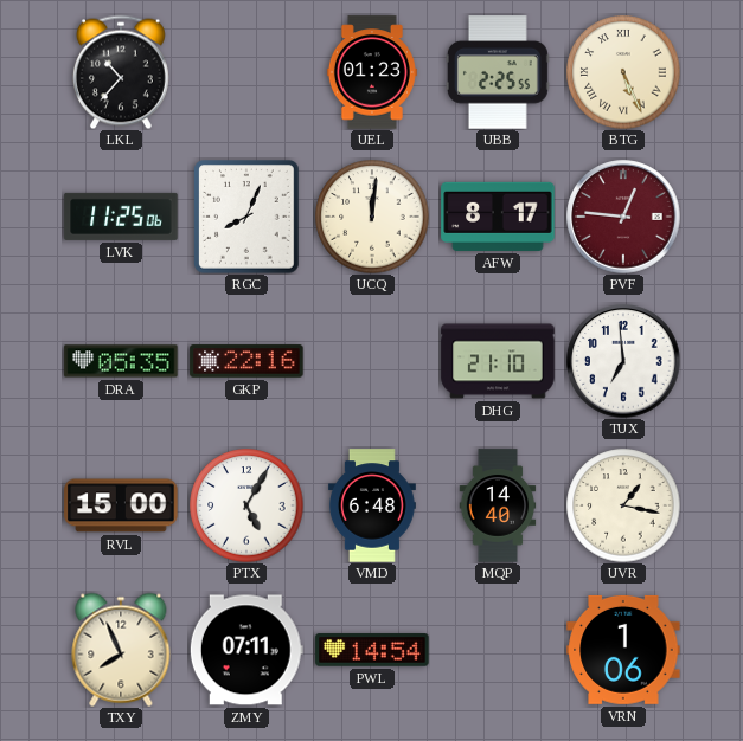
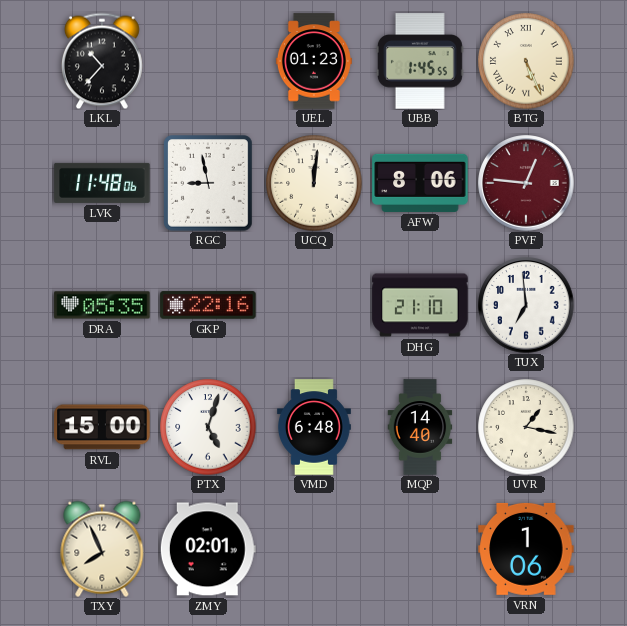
UBB: 2:25 -> 1:45
LVK: 11:25 -> 11:48
RGC: 8:04 -> 8:58
AFW: 8:17 -> 8:06
PTX: 5:05 -> 5:03
ZMY: 07:11 -> 02:01
PWL: 14:54 -> none
